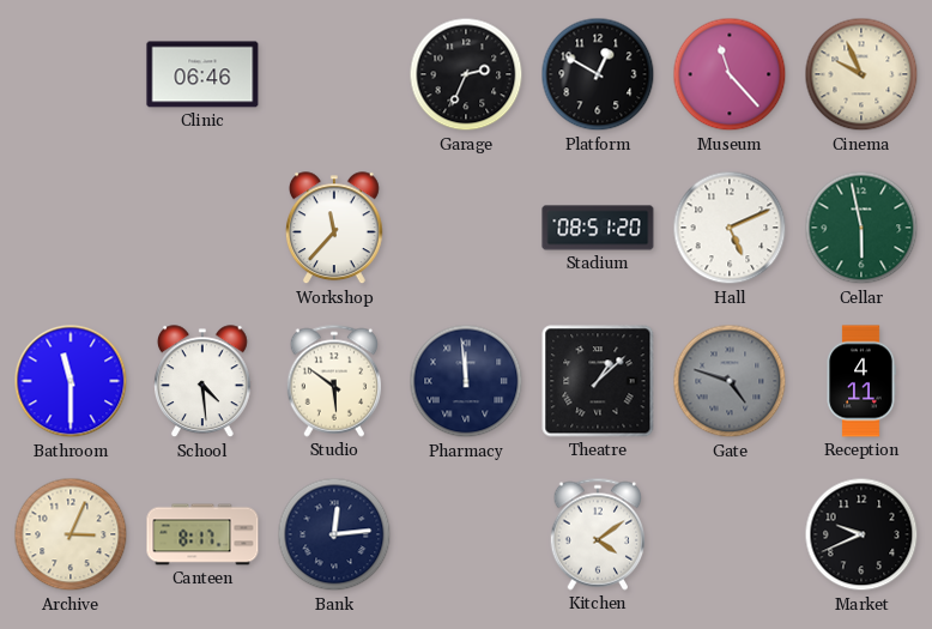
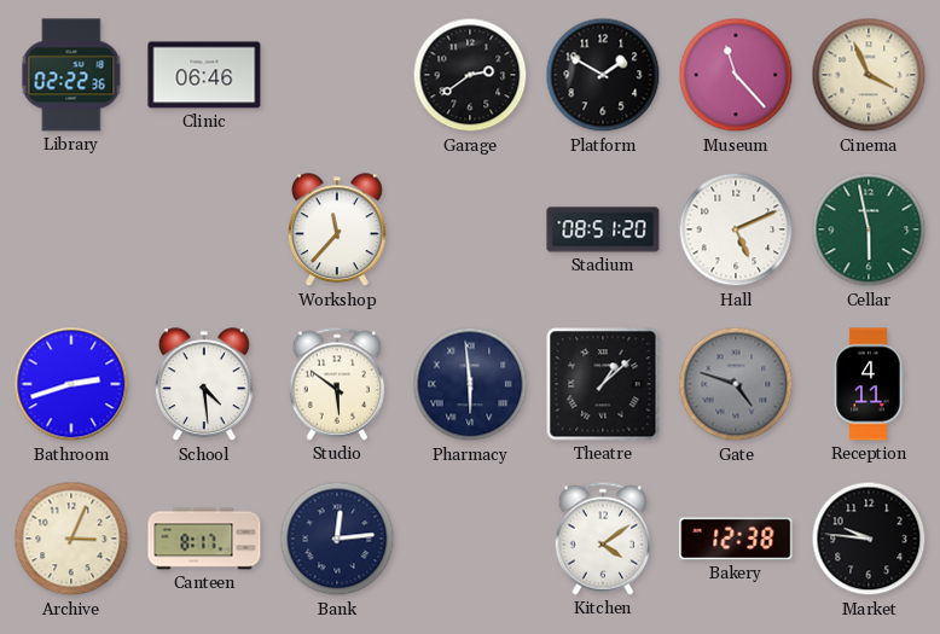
Library: none -> 02:22
Garage: 2:34 -> 2:39
Platform: 12:50 -> 1:50
Cinema: 9:56 -> 3:56
Bathroom: 11:30 -> 2:42
Pharmacy: 11:59 -> 5:59
Bakery: none -> 12:38
Market: 9:41 -> 9:46
